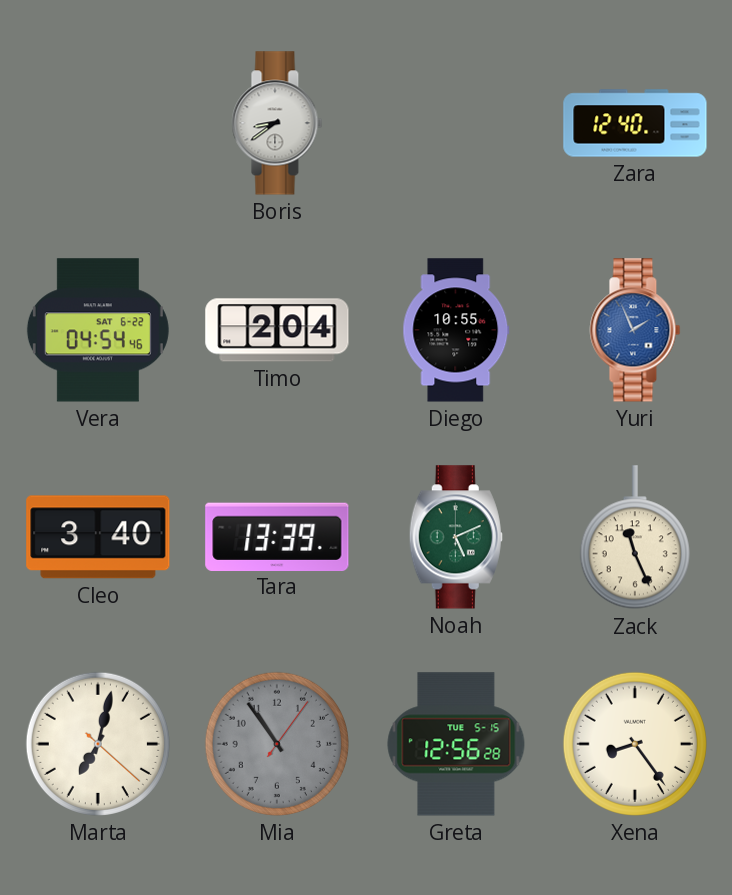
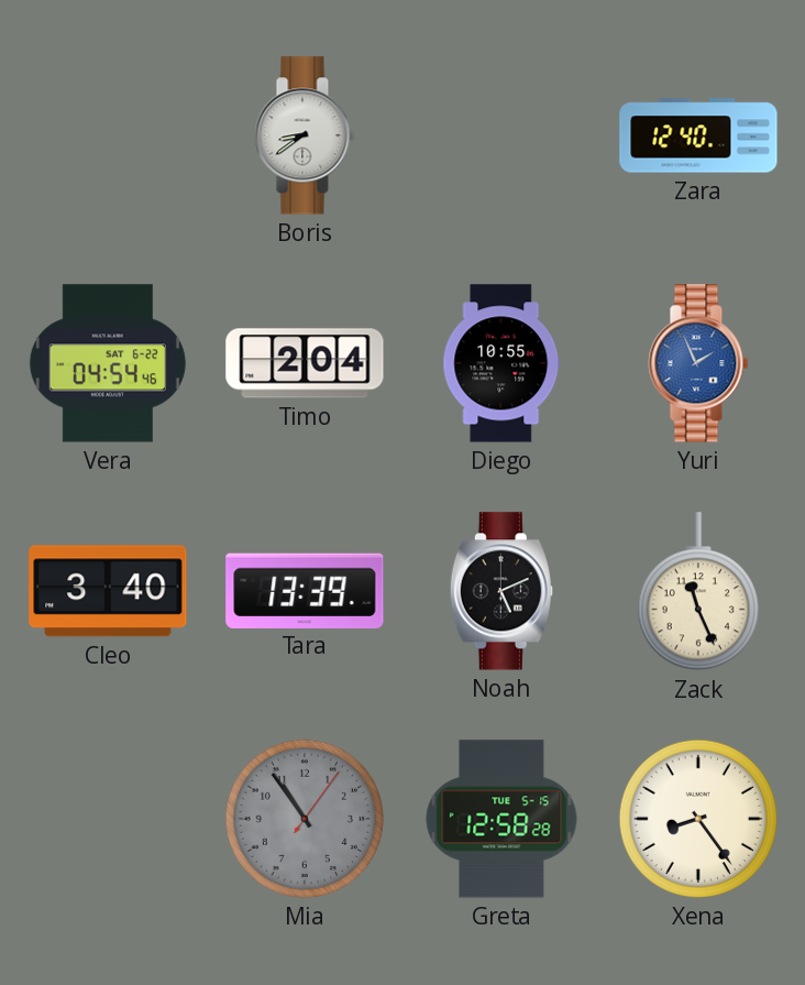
Noah dial: green -> black
Marta: 7:02 -> none
Greta: 12:56 -> 12:58
